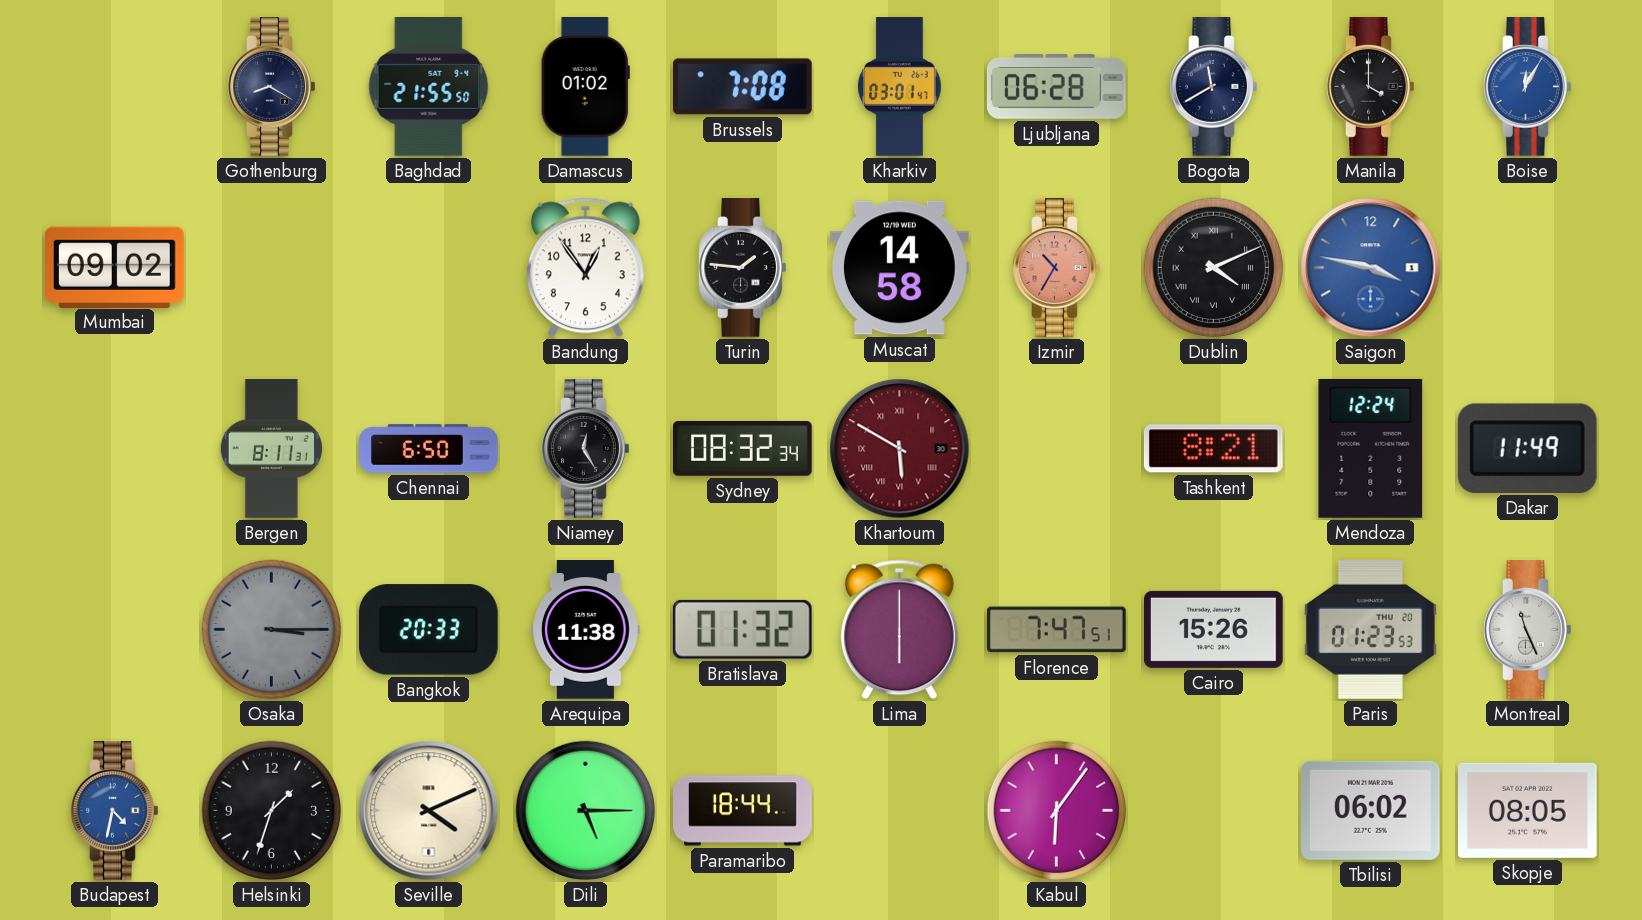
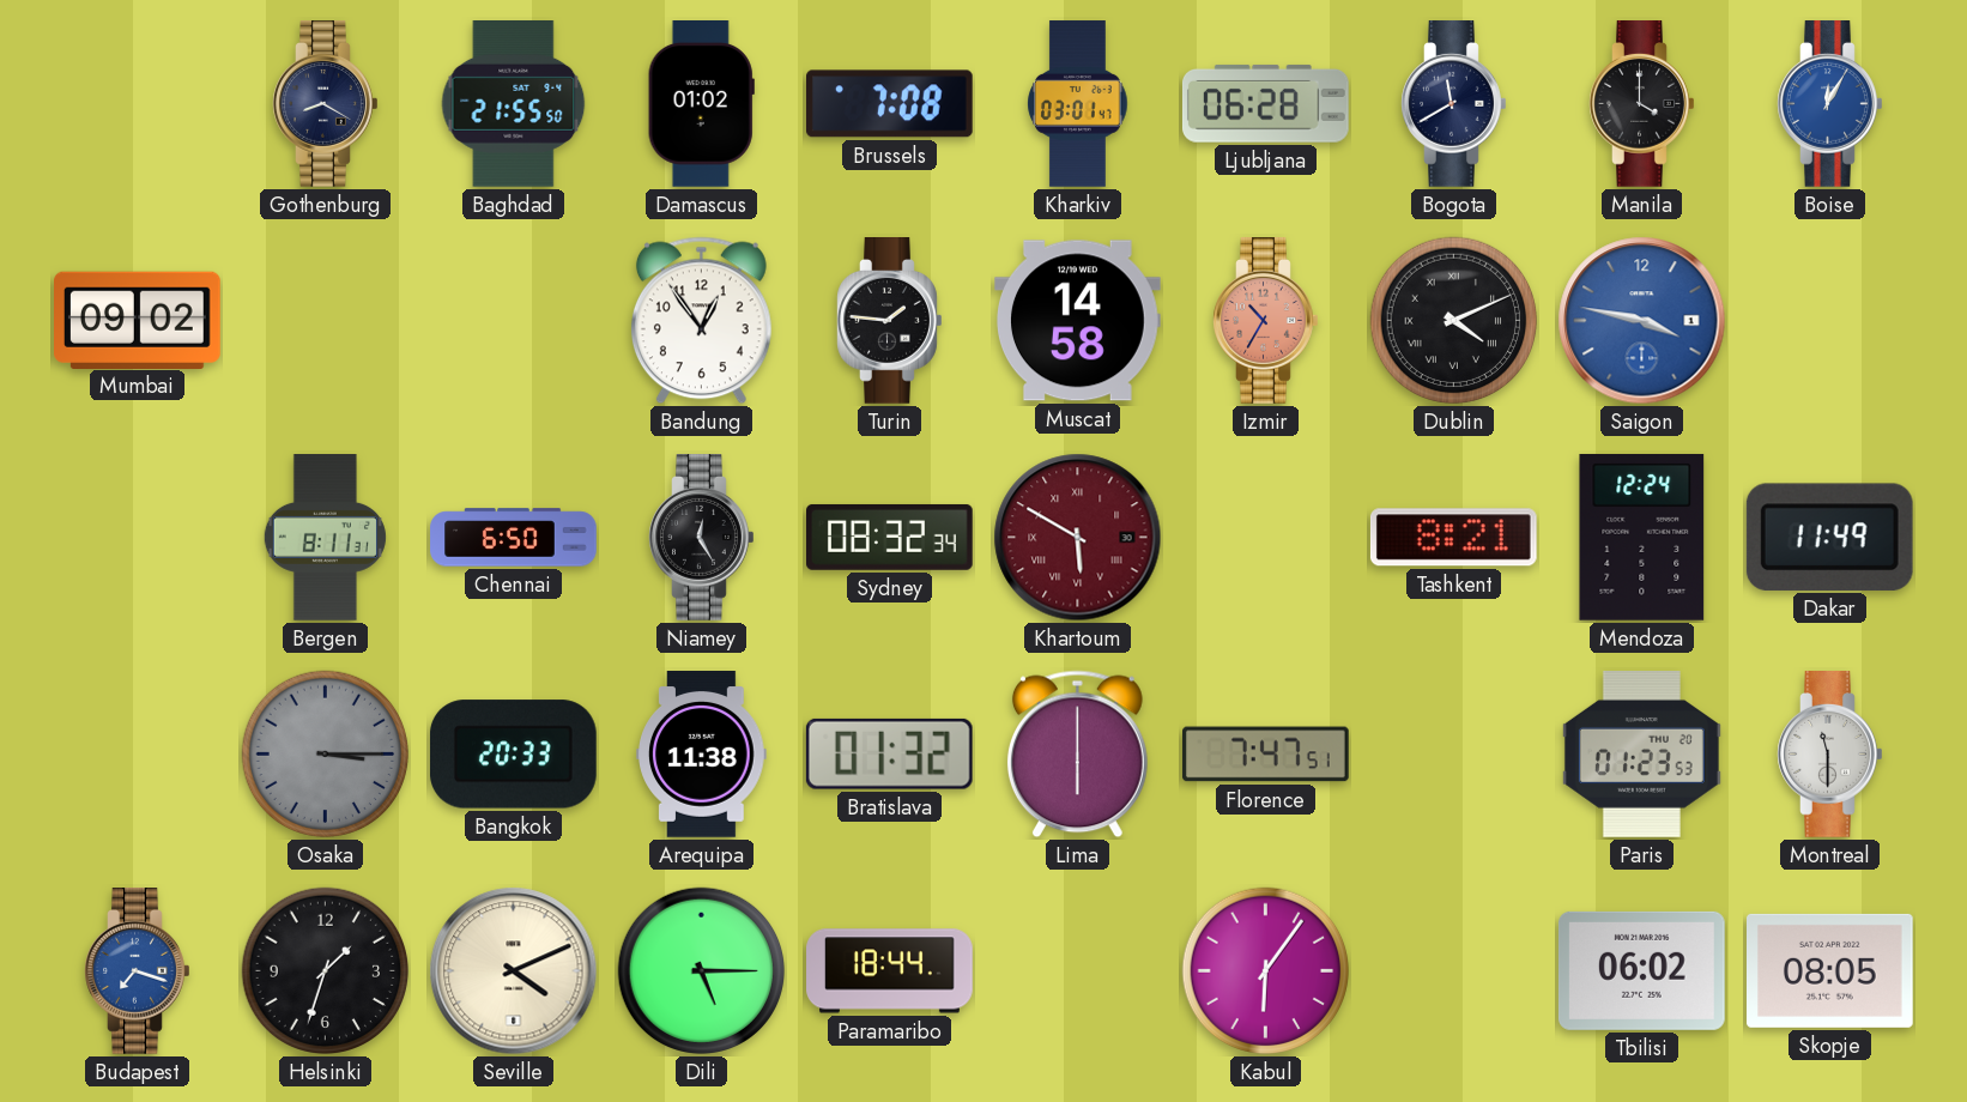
Cairo: 15:26 -> none
Montreal: 11:26 -> 11:30
Budapest: 4:32 -> 7:18
